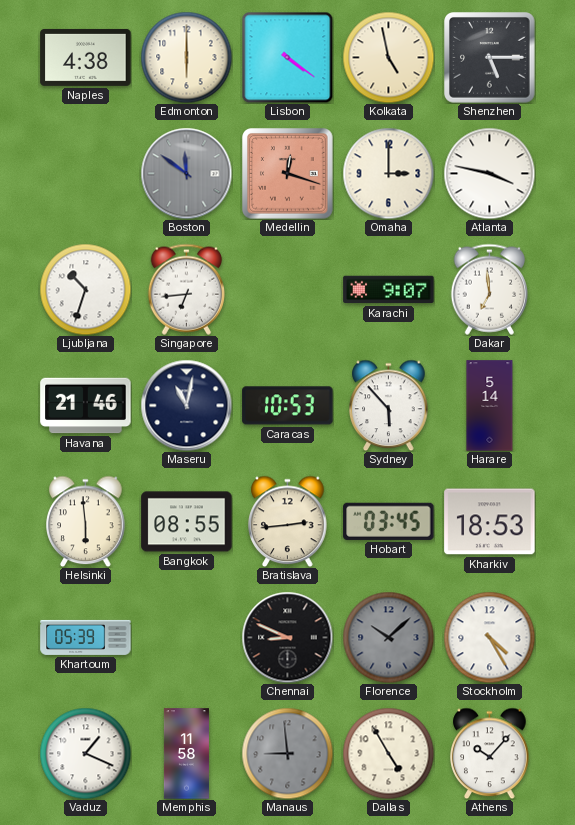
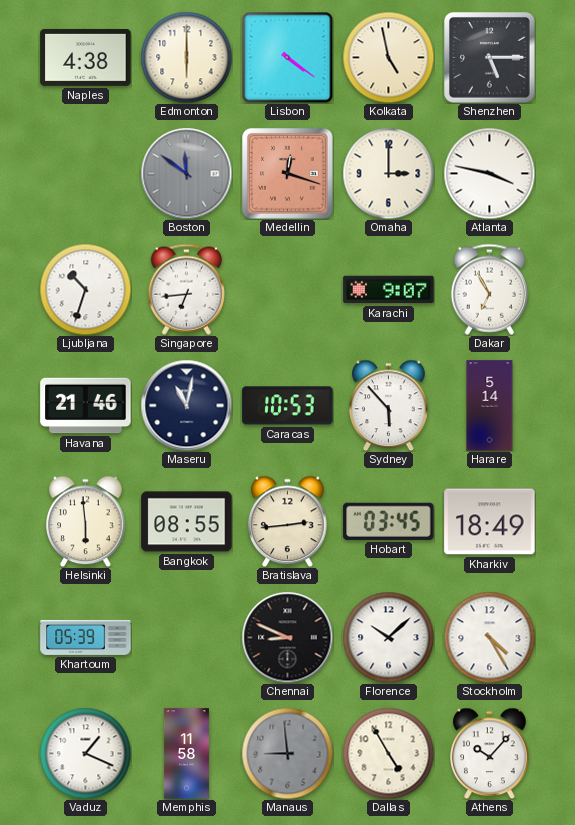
Dakar: 6:59 -> 6:55
Kharkiv: 18:53 -> 18:49
Florence dial: grey -> white
